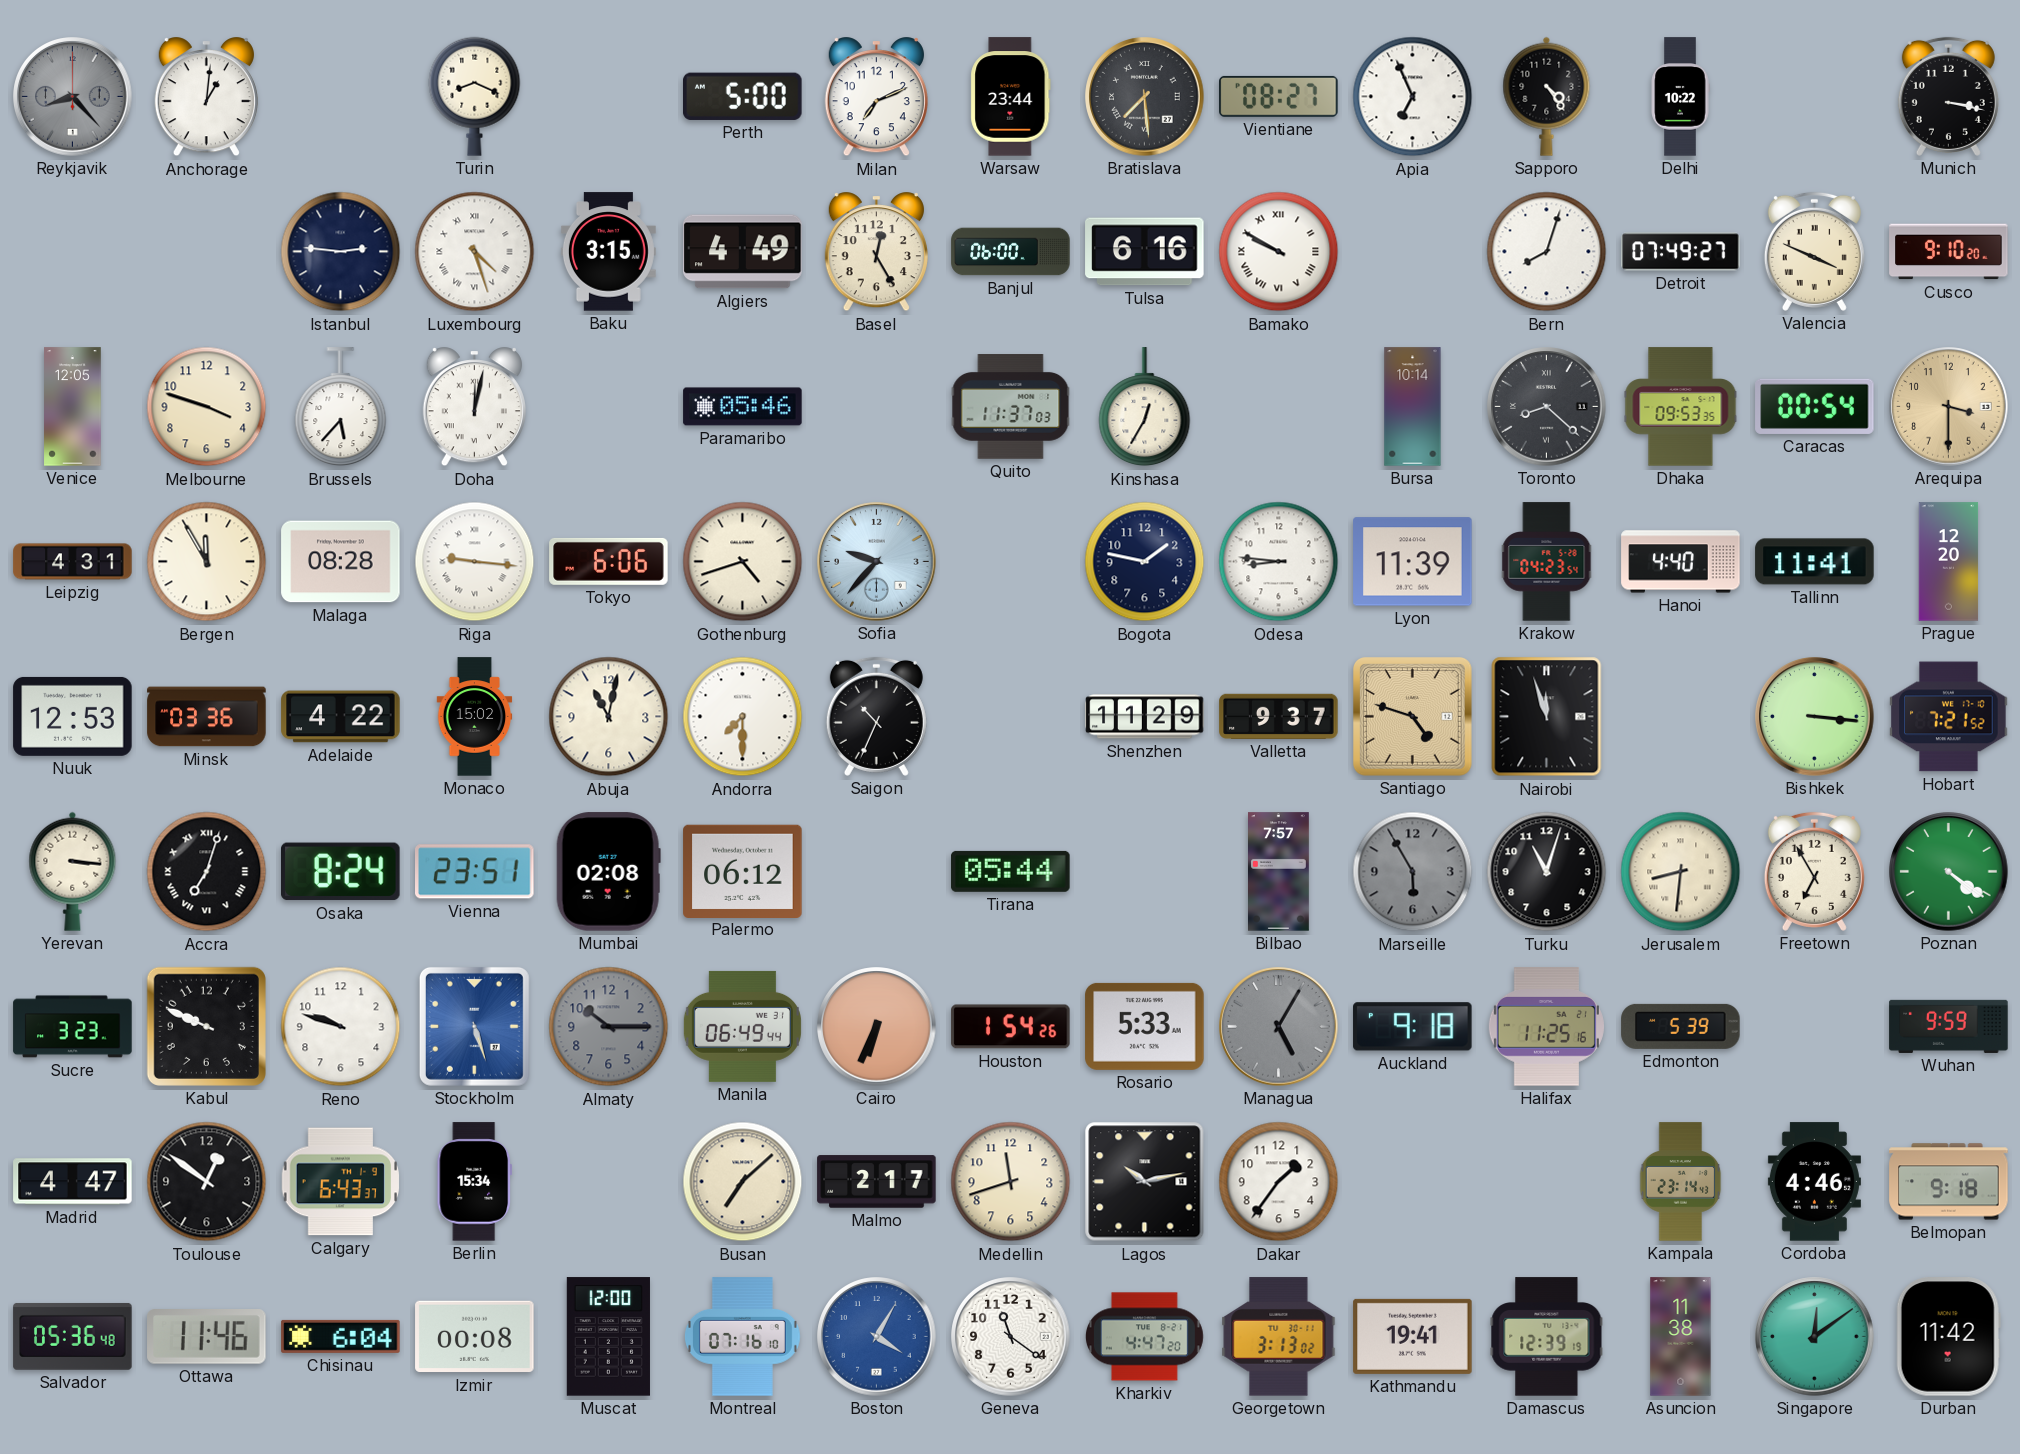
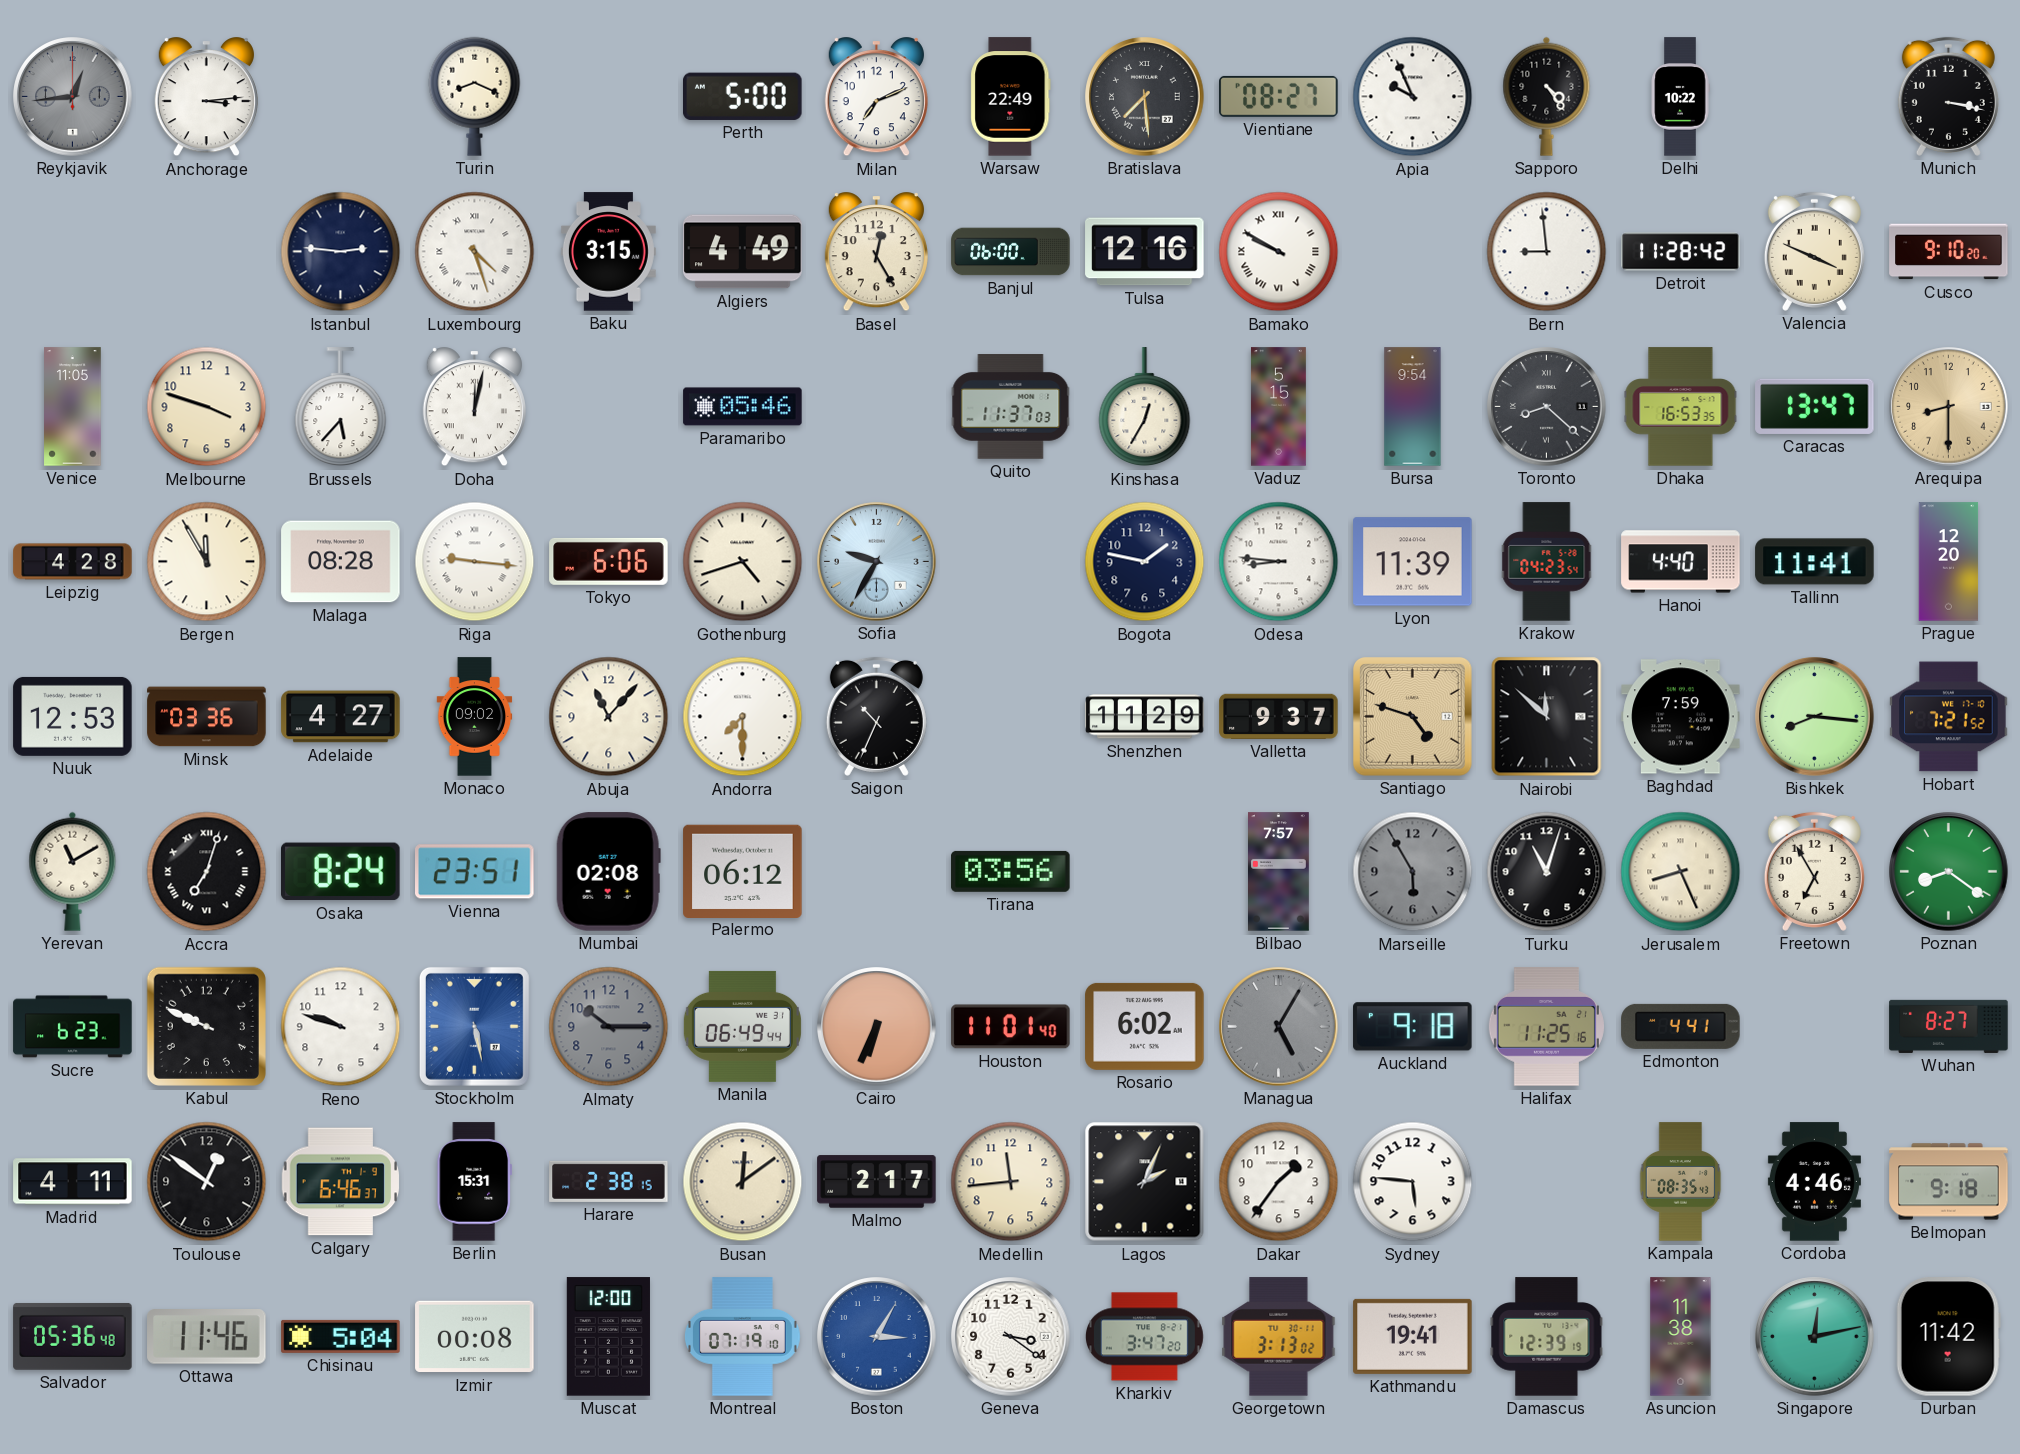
Reykjavik: 8:23 -> 12:44
Anchorage: 1:01 -> 3:14
Warsaw: 23:44 -> 22:49
Apia: 6:56 -> 9:56
Tulsa: 6:16 -> 12:16
Bern: 8:03 -> 8:59
Detroit: 07:49 -> 11:28
Venice: 12:05 -> 11:05
Vaduz: none -> 5:15
Bursa: 10:14 -> 9:54
Dhaka: 09:53 -> 16:53
Caracas: 00:54 -> 13:47
Arequipa: 3:30 -> 8:30
Leipzig: 4:31 -> 4:28
Sofia: 9:37 -> 9:35
Adelaide: 4:22 -> 4:27
Monaco: 15:02 -> 09:02
Abuja: 11:02 -> 11:07
Nairobi: 11:57 -> 11:52
Baghdad: none -> 7:59
Bishkek: 3:16 -> 8:16
Yerevan: 3:16 -> 11:10
Tirana: 05:44 -> 03:56
Jerusalem: 8:31 -> 8:26
Poznan: 4:21 -> 8:21
Sucre: 3:23 -> 6:23
Stockholm: 5:27 -> 5:28
Houston: 1:54 -> 11:01
Rosario: 5:33 -> 6:02
Edmonton: 5:39 -> 4:41
Wuhan: 9:59 -> 8:27
Madrid: 4:47 -> 4:11
Calgary: 6:43 -> 6:46
Berlin: 15:34 -> 15:31
Harare: none -> 2:38
Busan: 7:08 -> 12:09
Medellin: 11:42 -> 11:44
Lagos: 10:13 -> 2:04
Sydney: none -> 5:46
Kampala: 23:14 -> 08:35
Chisinau: 6:04 -> 5:04
Montreal: 07:16 -> 07:19
Boston: 4:05 -> 3:05
Geneva: 11:21 -> 3:21
Kharkiv: 4:47 -> 3:47
Singapore: 12:09 -> 12:13
